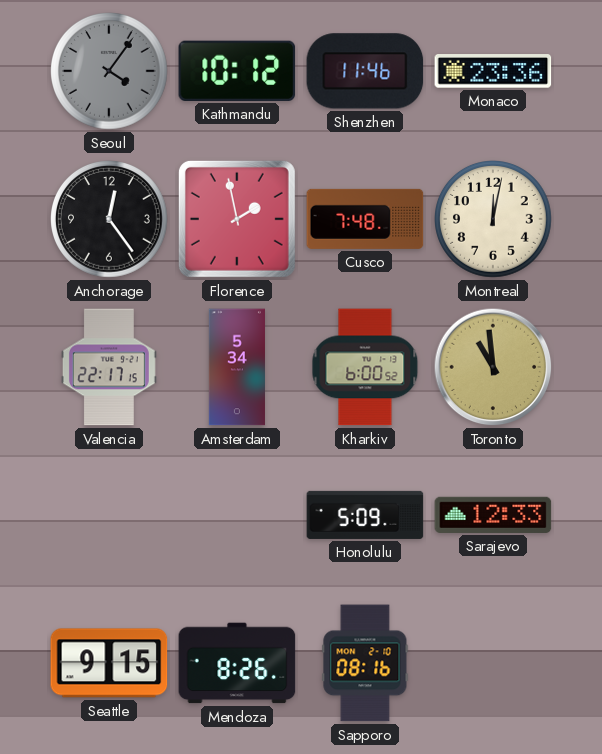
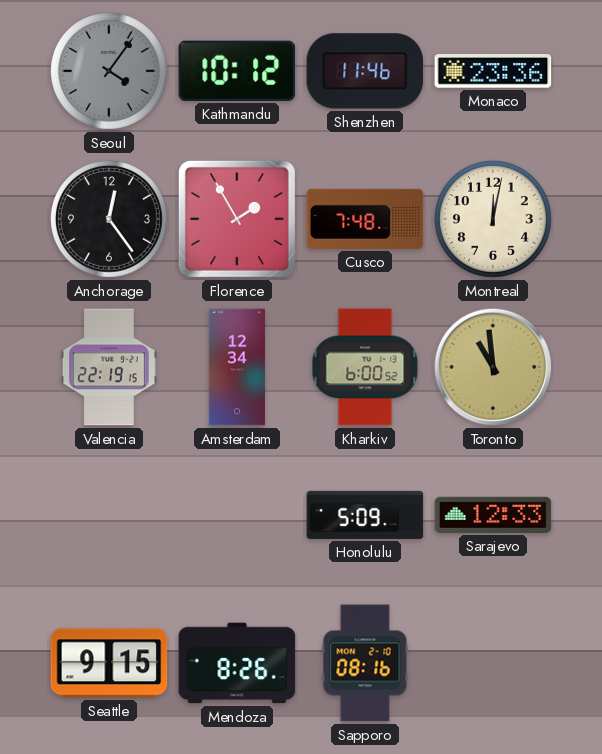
Florence: 1:58 -> 1:55
Valencia: 22:17 -> 22:19
Amsterdam: 5:34 -> 12:34
